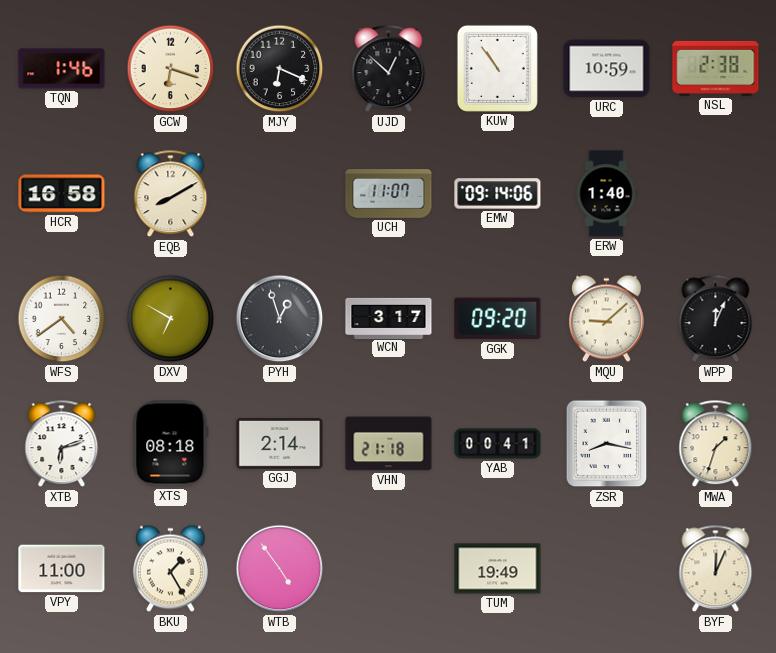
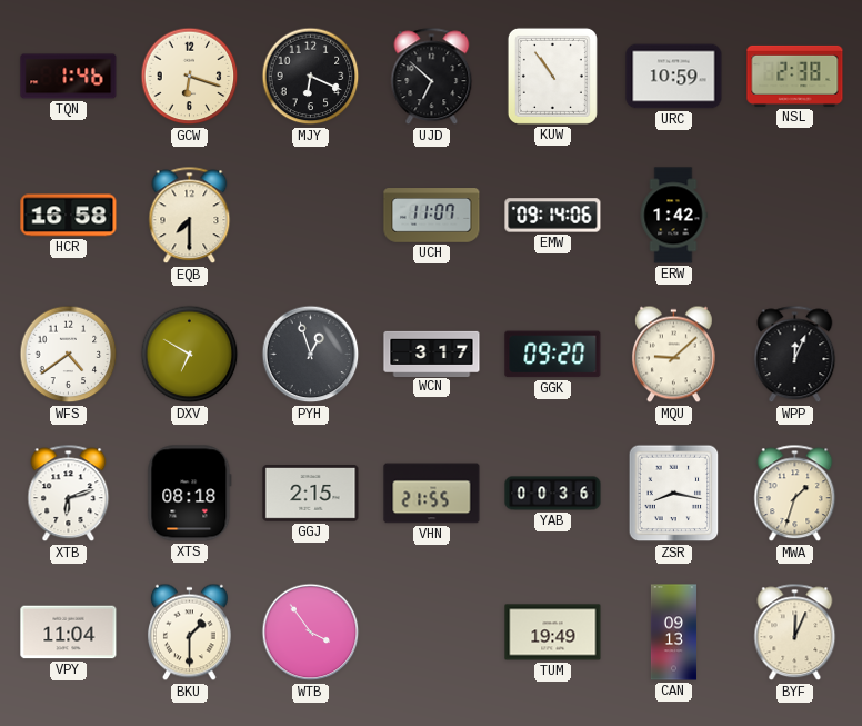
UJD: 12:52 -> 6:52
EQB: 8:10 -> 7:30
ERW: 1:40 -> 1:42
GGJ: 2:14 -> 2:15
VHN: 21:18 -> 21:55
YAB: 00:41 -> 00:36
VPY: 11:00 -> 11:04
BKU: 1:25 -> 1:30
WTB: 4:54 -> 3:54
CAN: none -> 09:13
